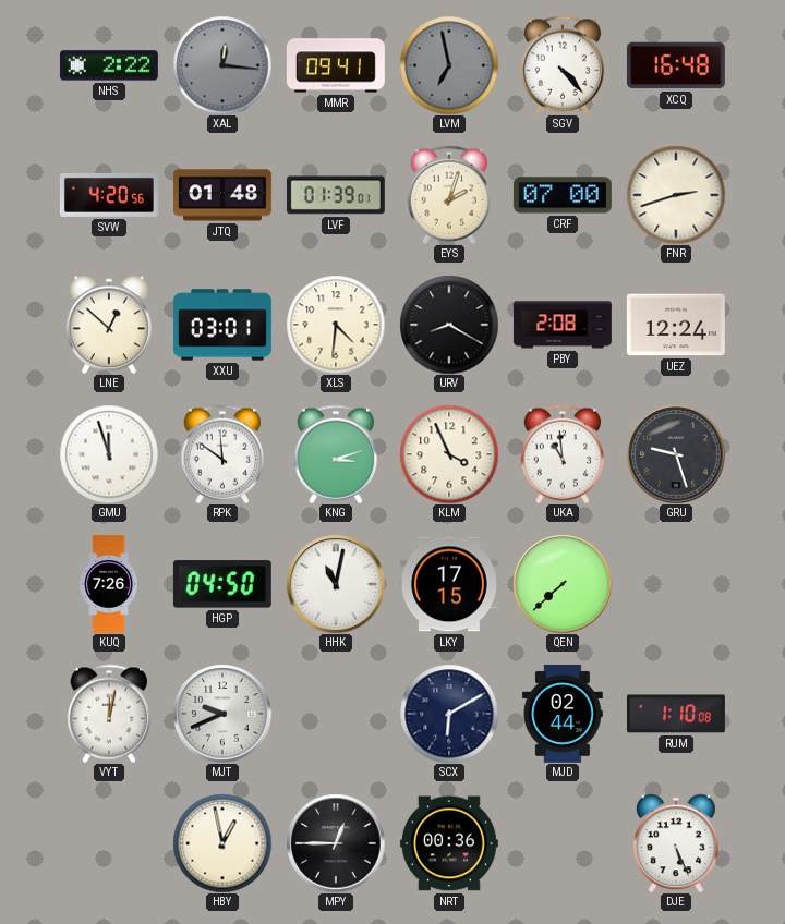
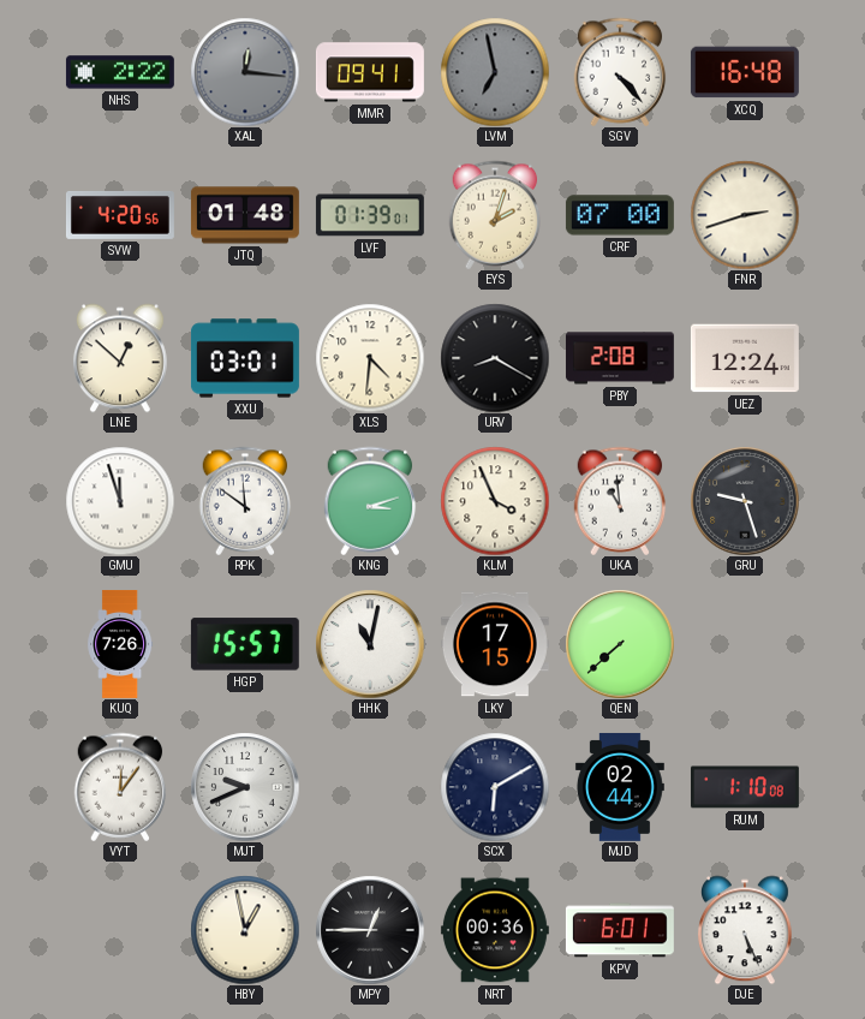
HGP: 04:50 -> 15:57
VYT: 12:02 -> 12:06
KPV: none -> 6:01
